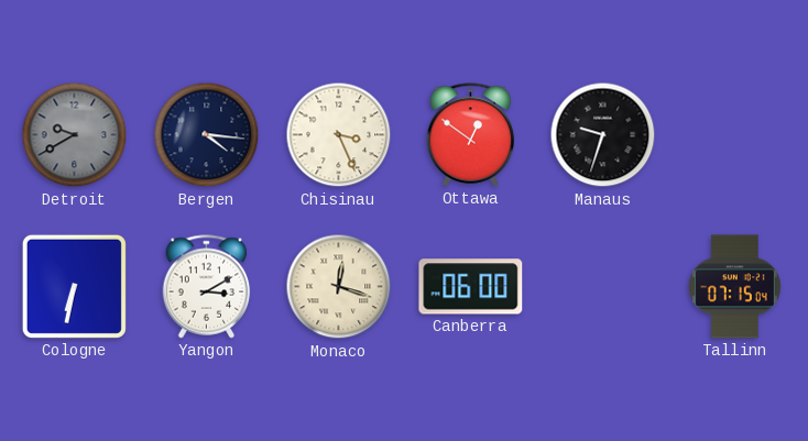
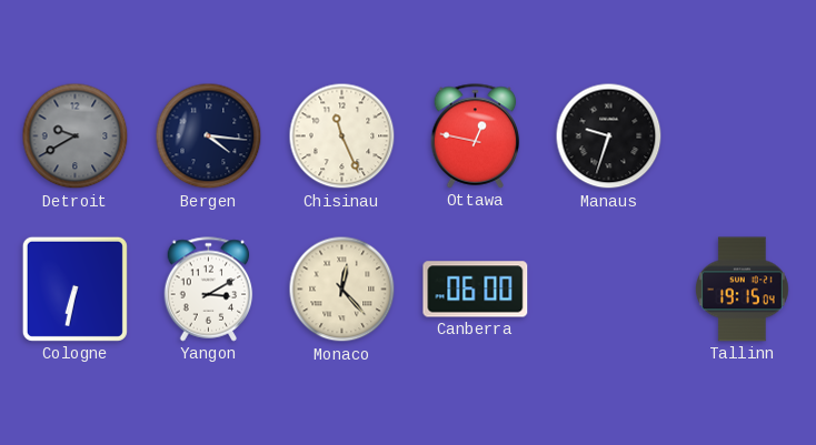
Chisinau: 3:26 -> 11:26
Ottawa: 12:51 -> 12:47
Monaco: 12:18 -> 12:23
Tallinn: 07:15 -> 19:15
